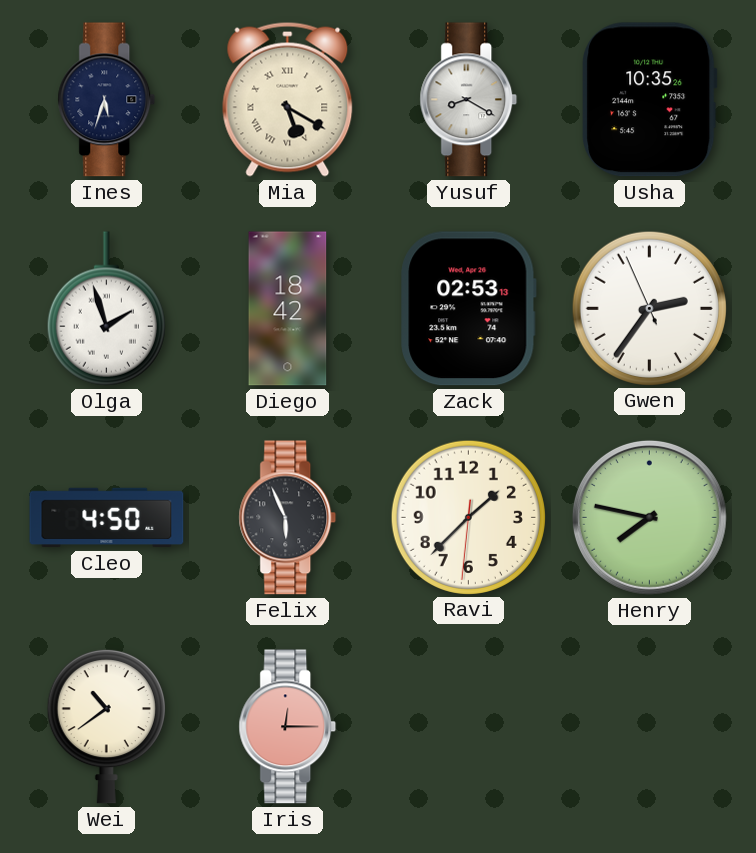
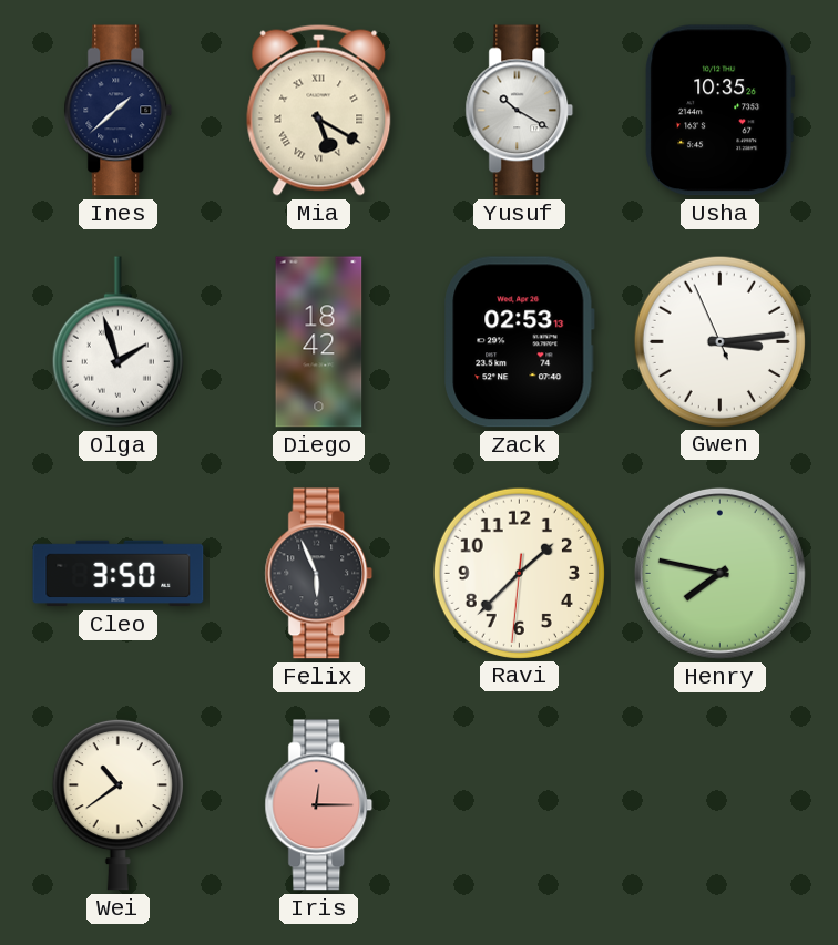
Ines: 5:33 -> 1:38
Yusuf: 8:20 -> 10:20
Gwen: 2:35 -> 3:13
Cleo: 4:50 -> 3:50
